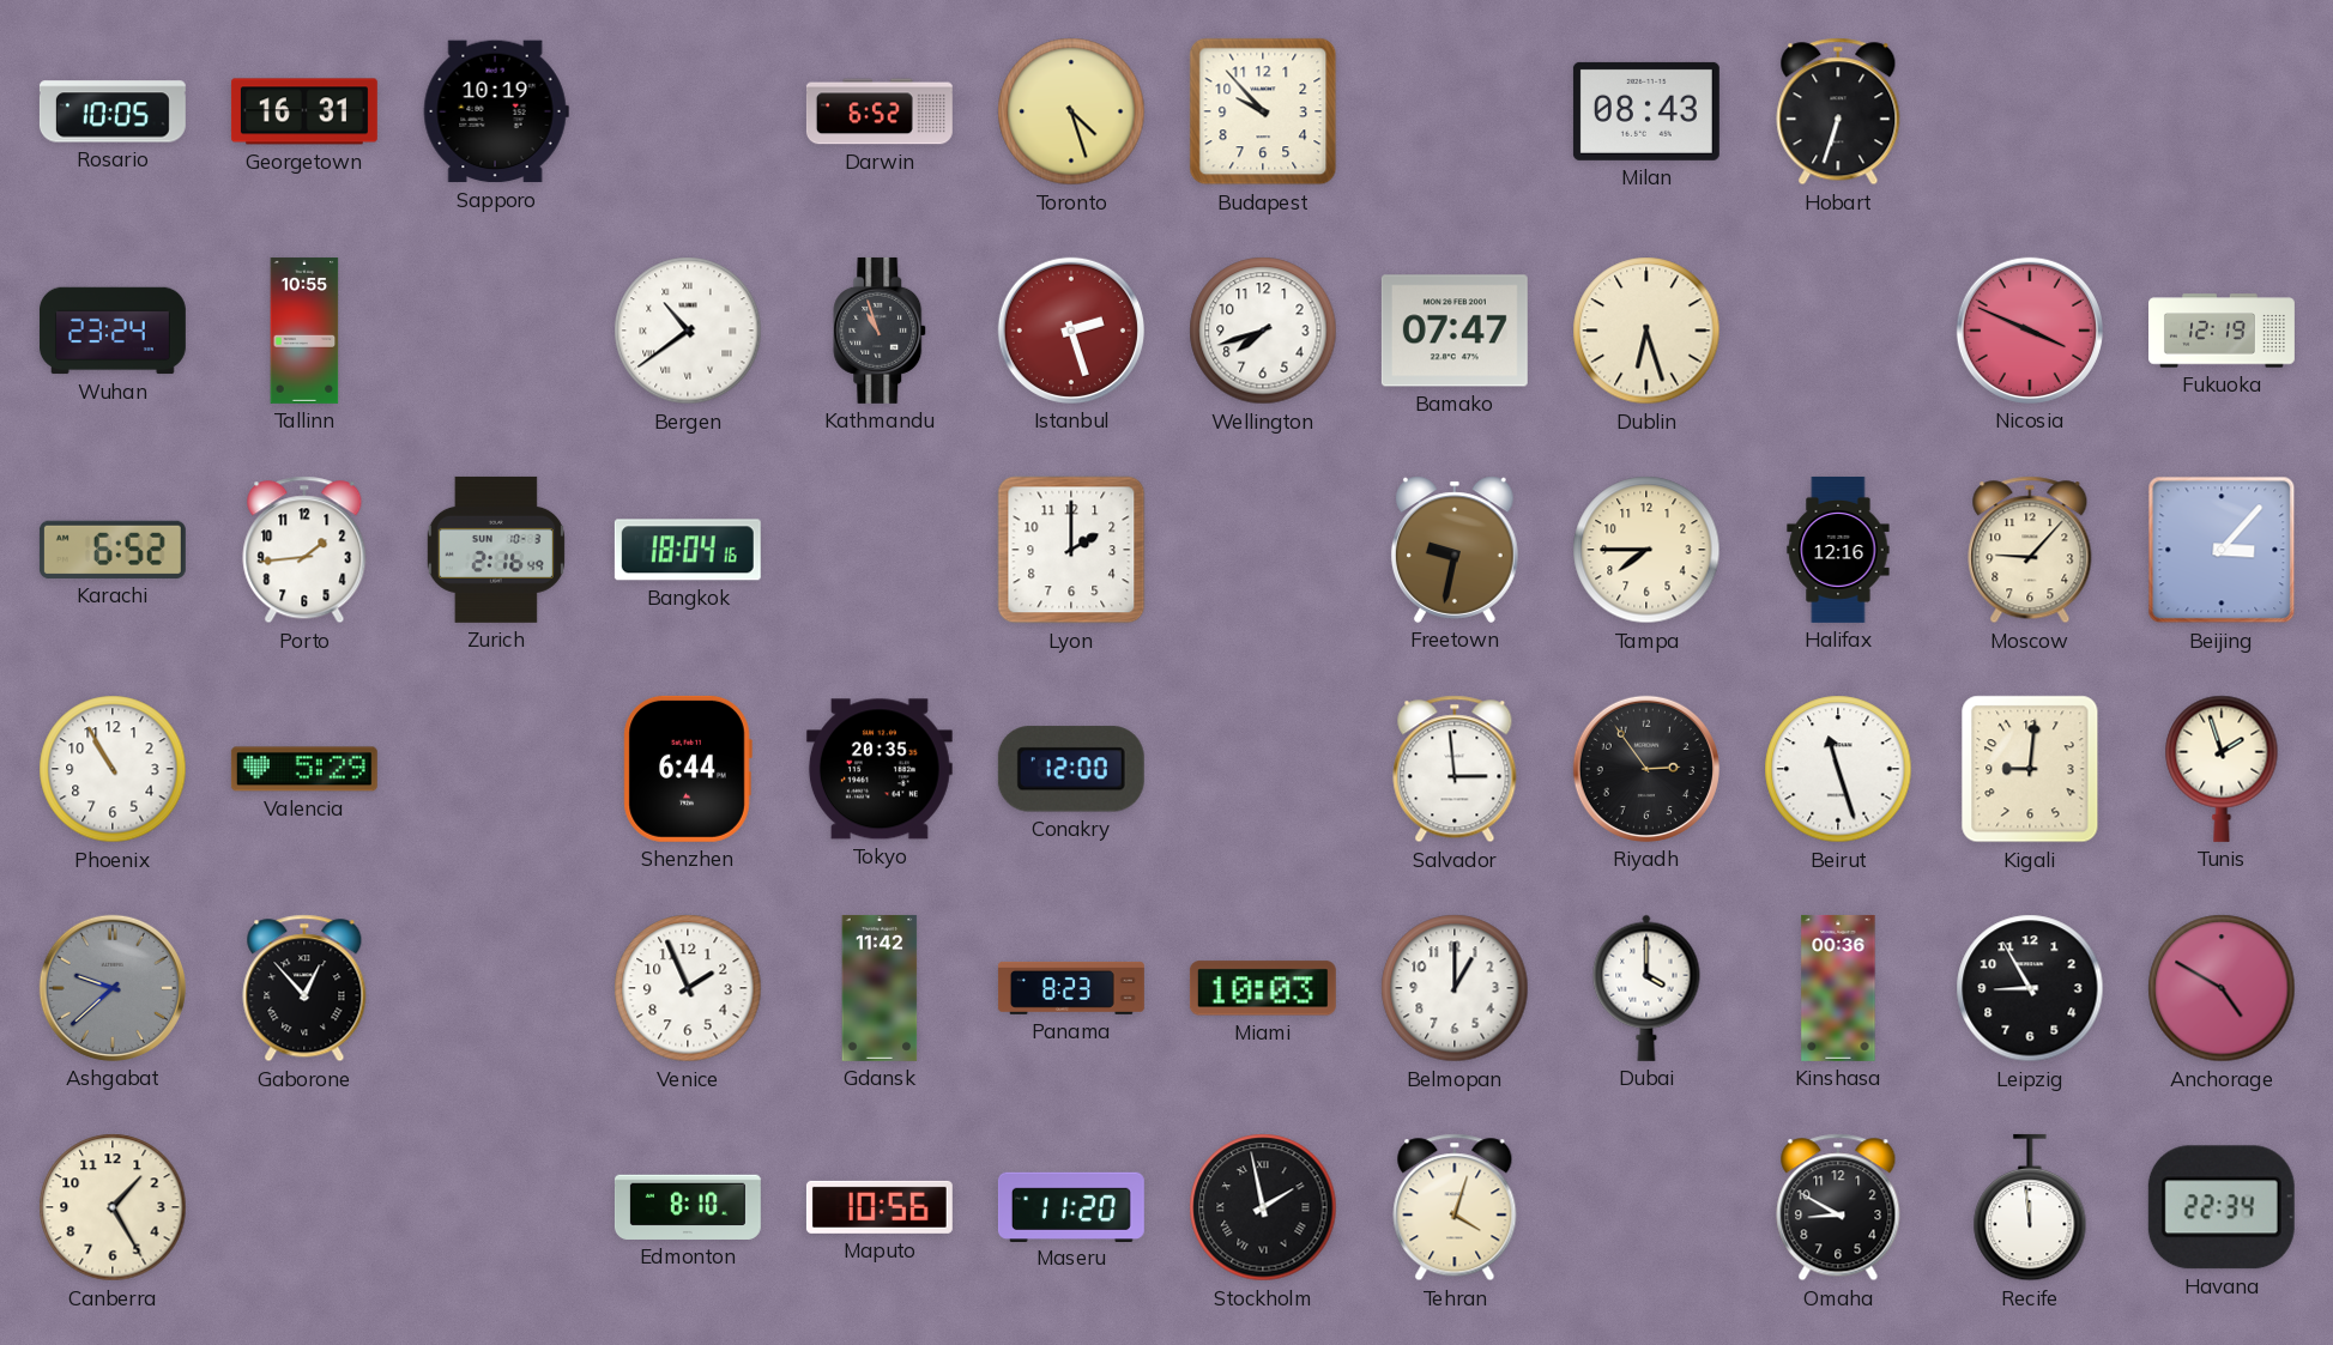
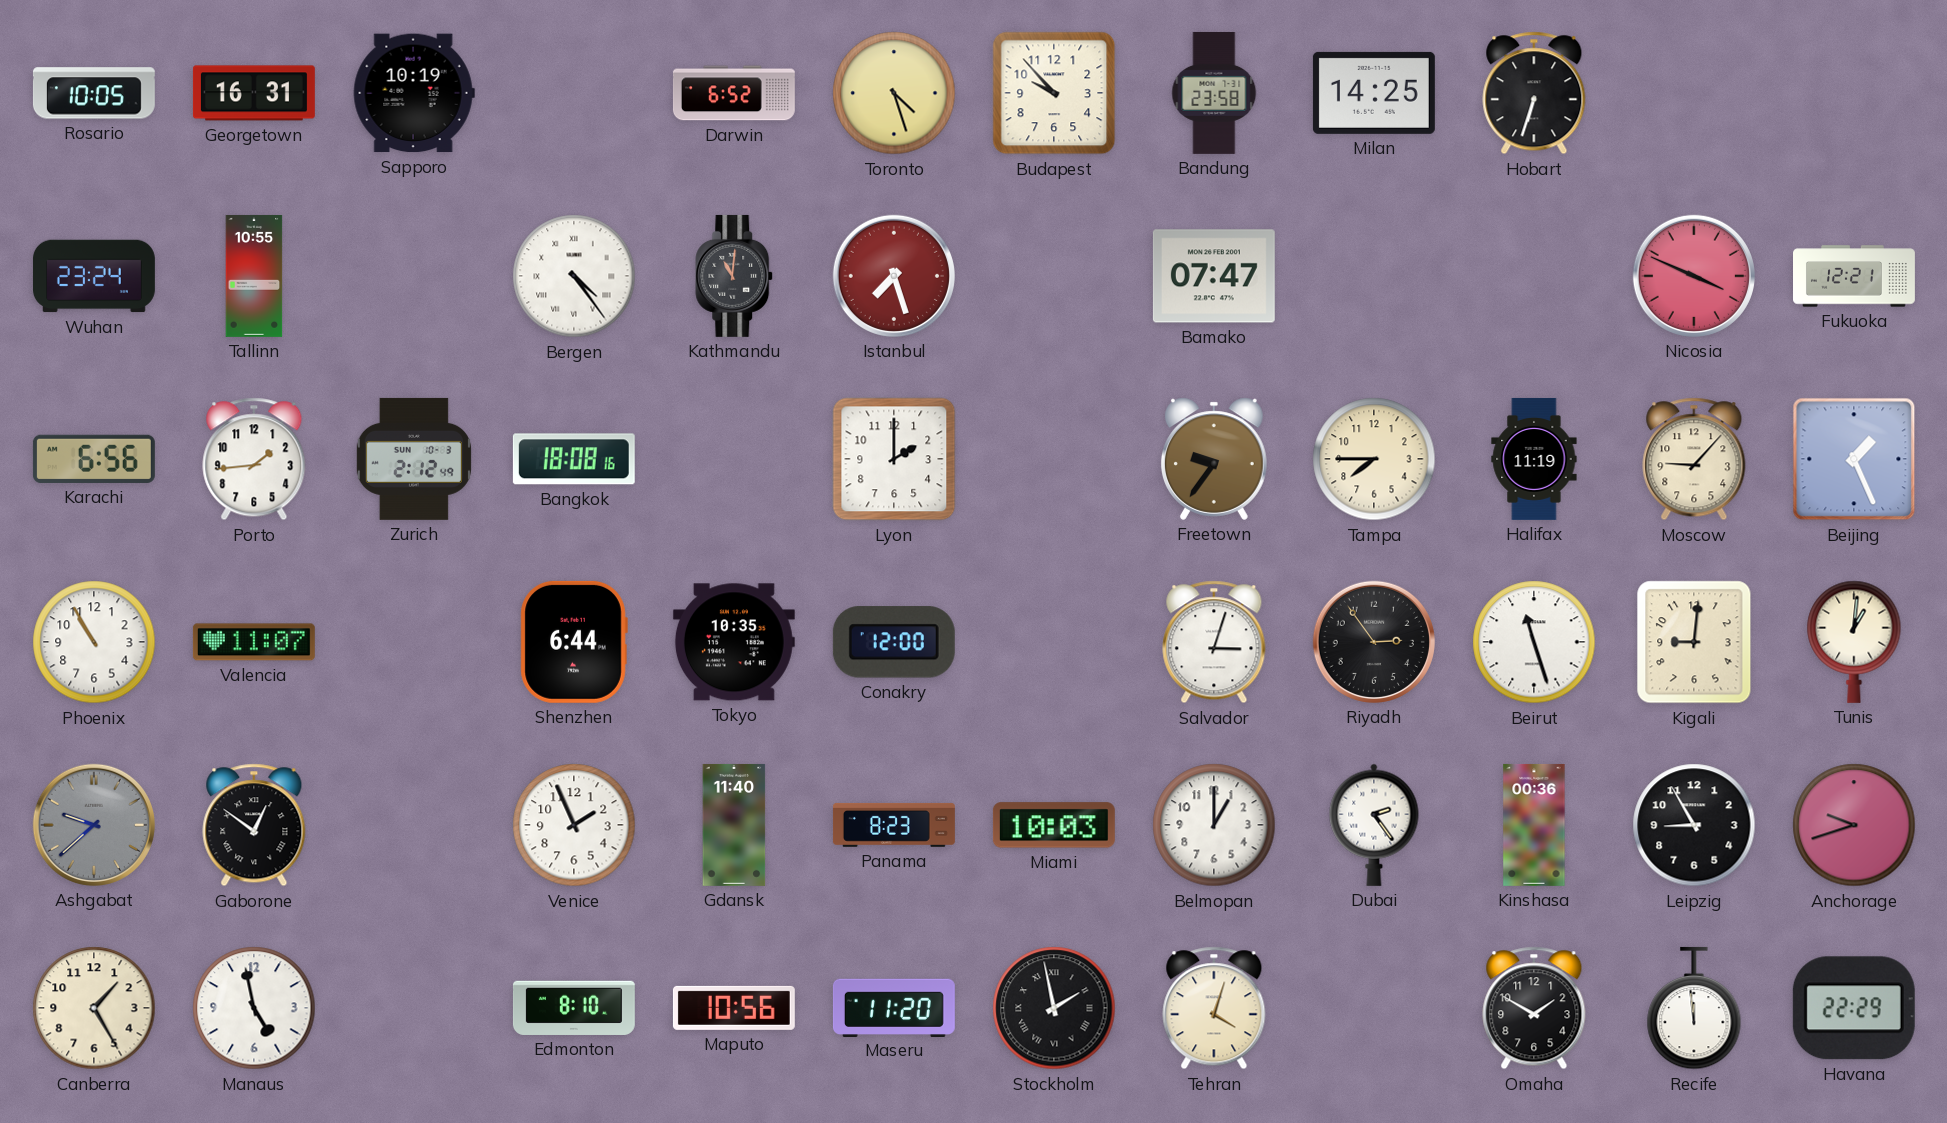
Bandung: none -> 23:58
Milan: 08:43 -> 14:25
Bergen: 10:39 -> 4:24
Kathmandu: 10:57 -> 11:01
Istanbul: 2:27 -> 7:27
Wellington: 7:42 -> none
Dublin: 6:27 -> none
Fukuoka: 12:19 -> 12:21
Karachi: 6:52 -> 6:56
Zurich: 2:16 -> 2:12
Bangkok: 18:04 -> 18:08
Freetown: 9:32 -> 9:36
Halifax: 12:16 -> 11:19
Beijing: 3:07 -> 1:26
Valencia: 5:29 -> 11:07
Tokyo: 20:35 -> 10:35
Salvador: 2:59 -> 3:03
Tunis: 1:57 -> 1:01
Gaborone: 12:53 -> 12:51
Gdansk: 11:42 -> 11:40
Dubai: 4:00 -> 2:24
Anchorage: 4:50 -> 9:42
Manaus: none -> 4:58
Omaha: 8:50 -> 1:50
Havana: 22:34 -> 22:29
